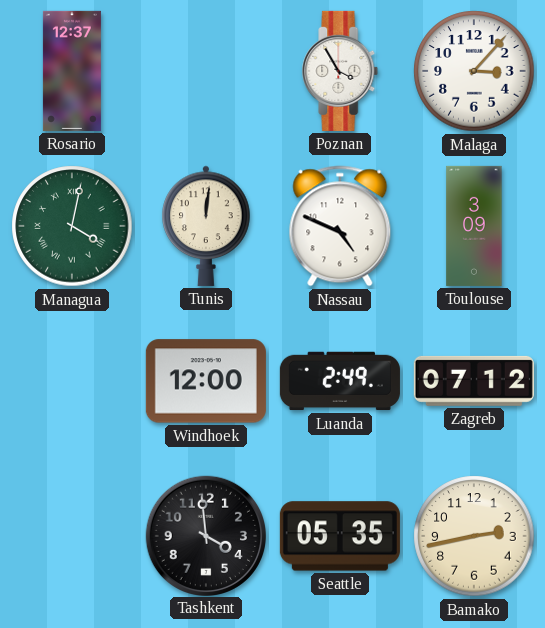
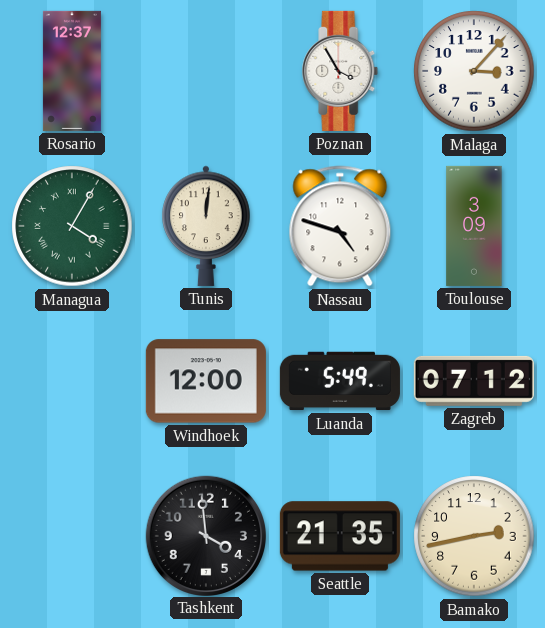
Managua: 4:02 -> 4:05
Nassau: 4:49 -> 4:48
Luanda: 2:49 -> 5:49
Seattle: 05:35 -> 21:35
